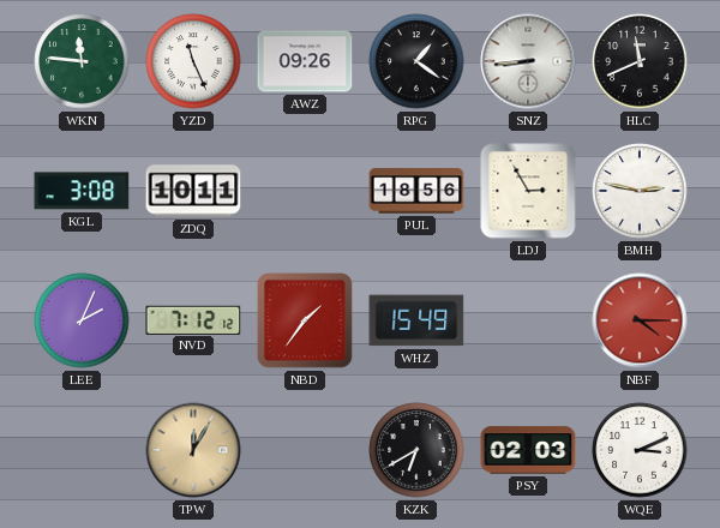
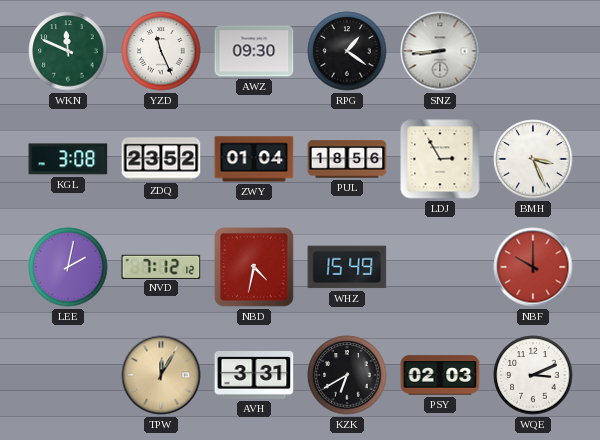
WKN: 11:46 -> 11:49
AWZ: 09:26 -> 09:30
HLC: 11:41 -> none
ZDQ: 10:11 -> 23:52
ZWY: none -> 01:04
BMH: 2:47 -> 3:26
LEE: 2:04 -> 2:02
NBD: 1:36 -> 4:32
NBF: 4:15 -> 10:00
AVH: none -> 3:31
